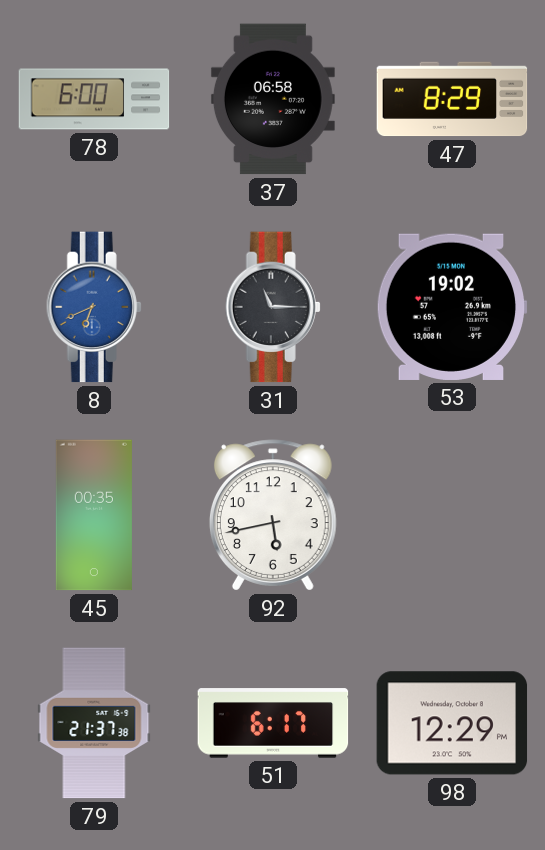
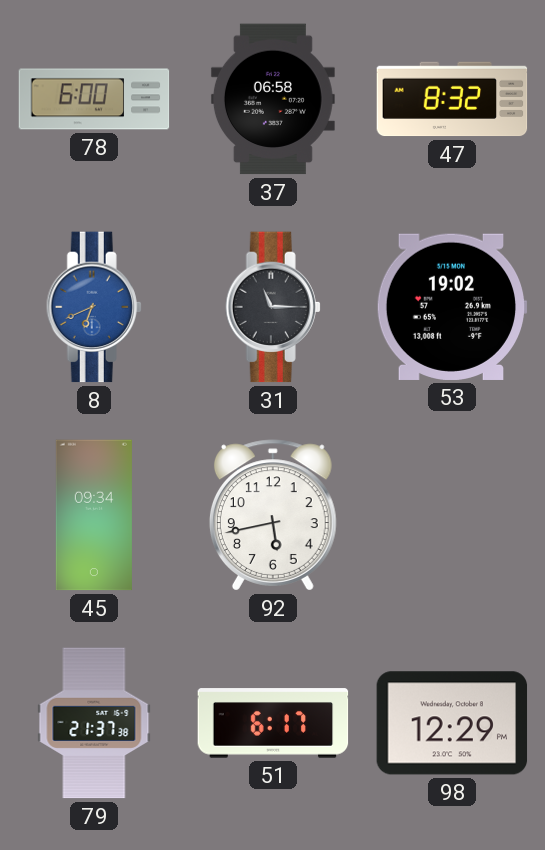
47: 8:29 -> 8:32
45: 00:35 -> 09:34
